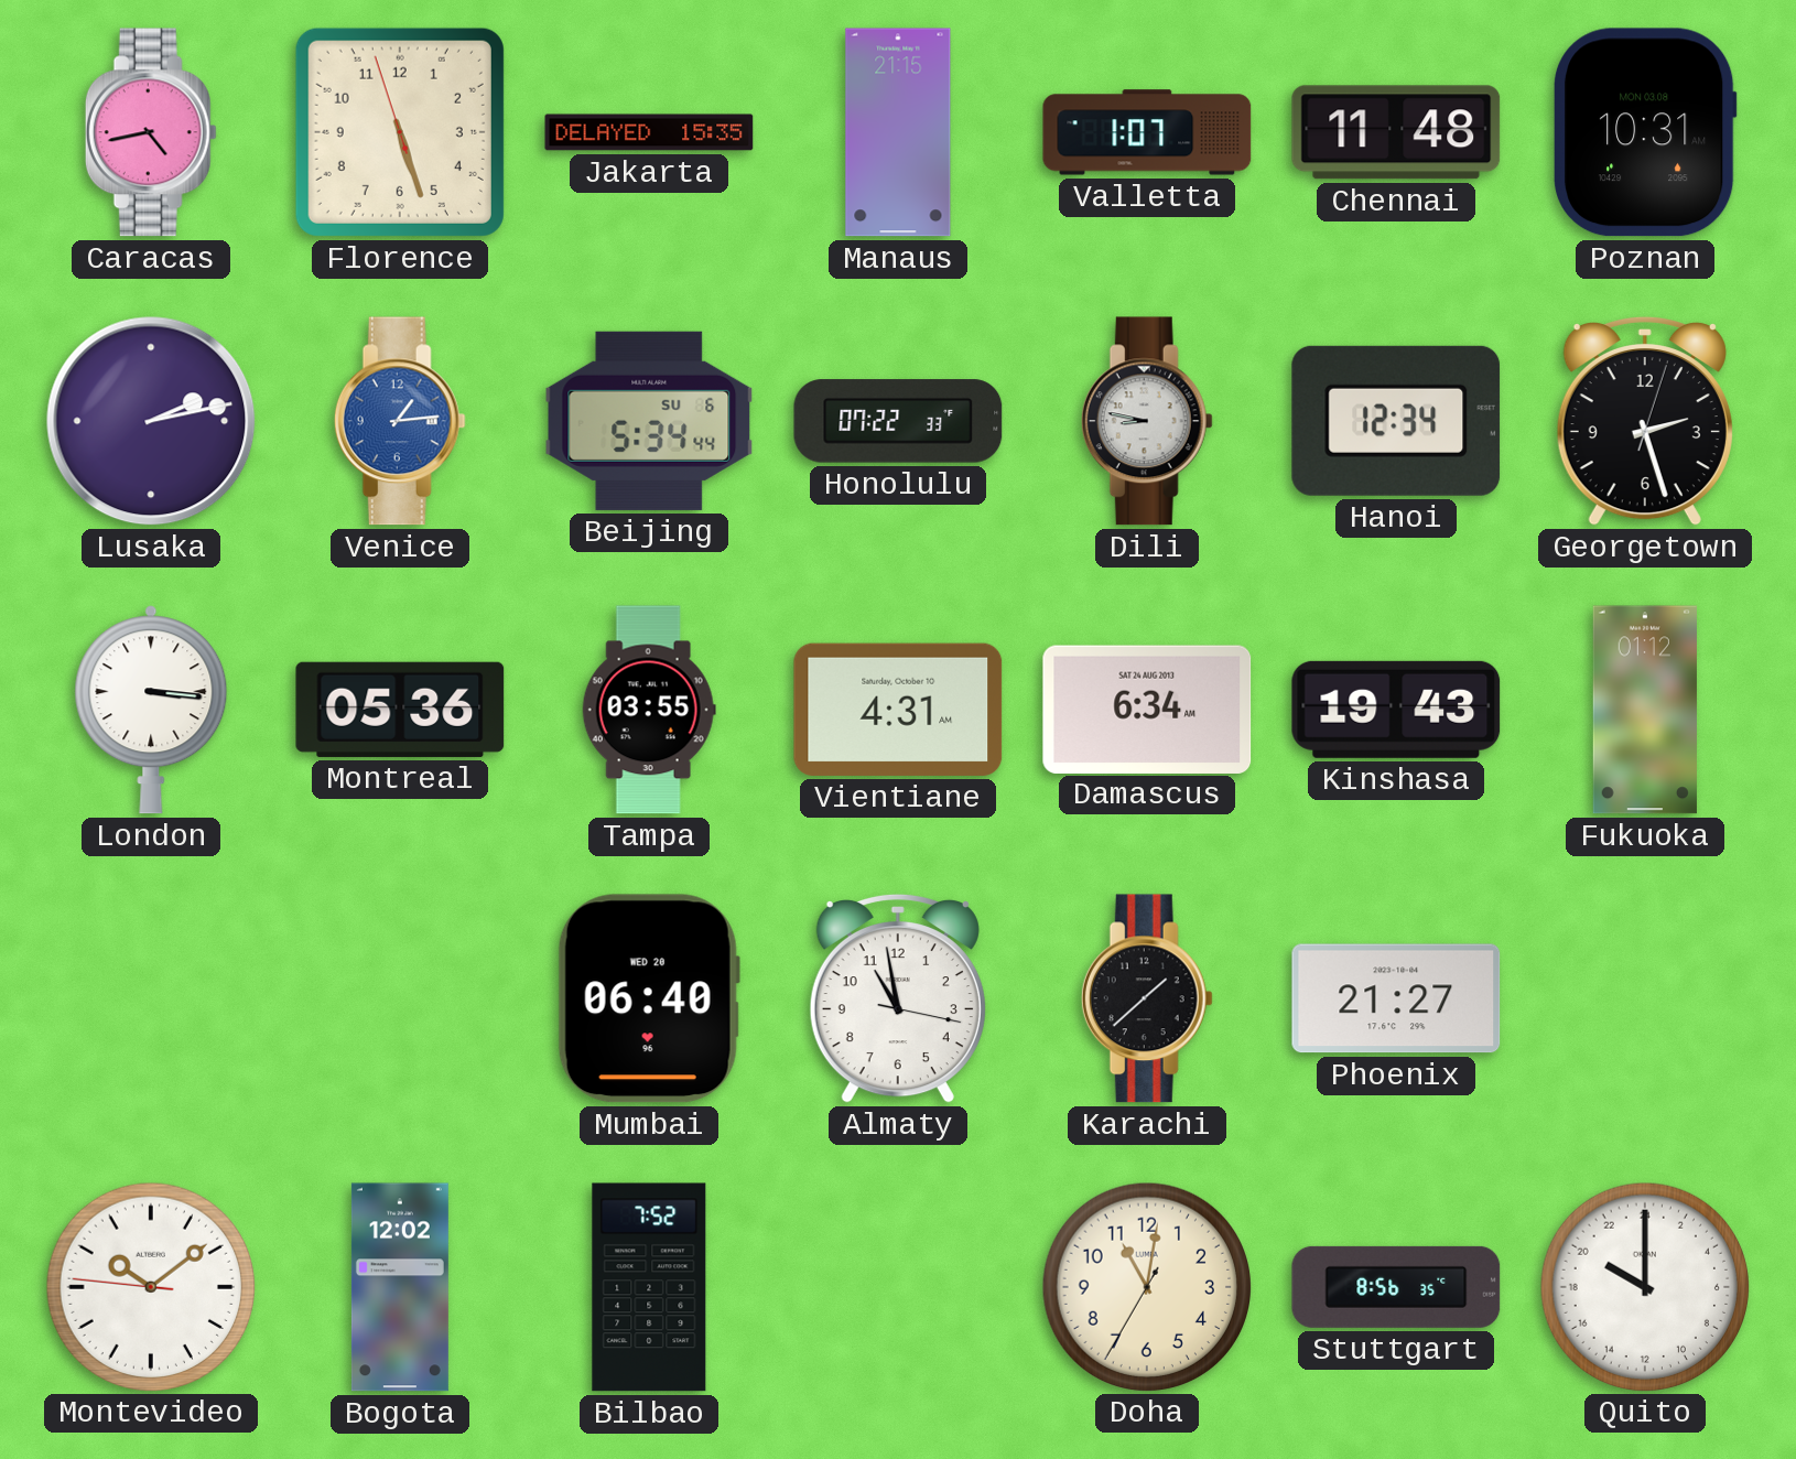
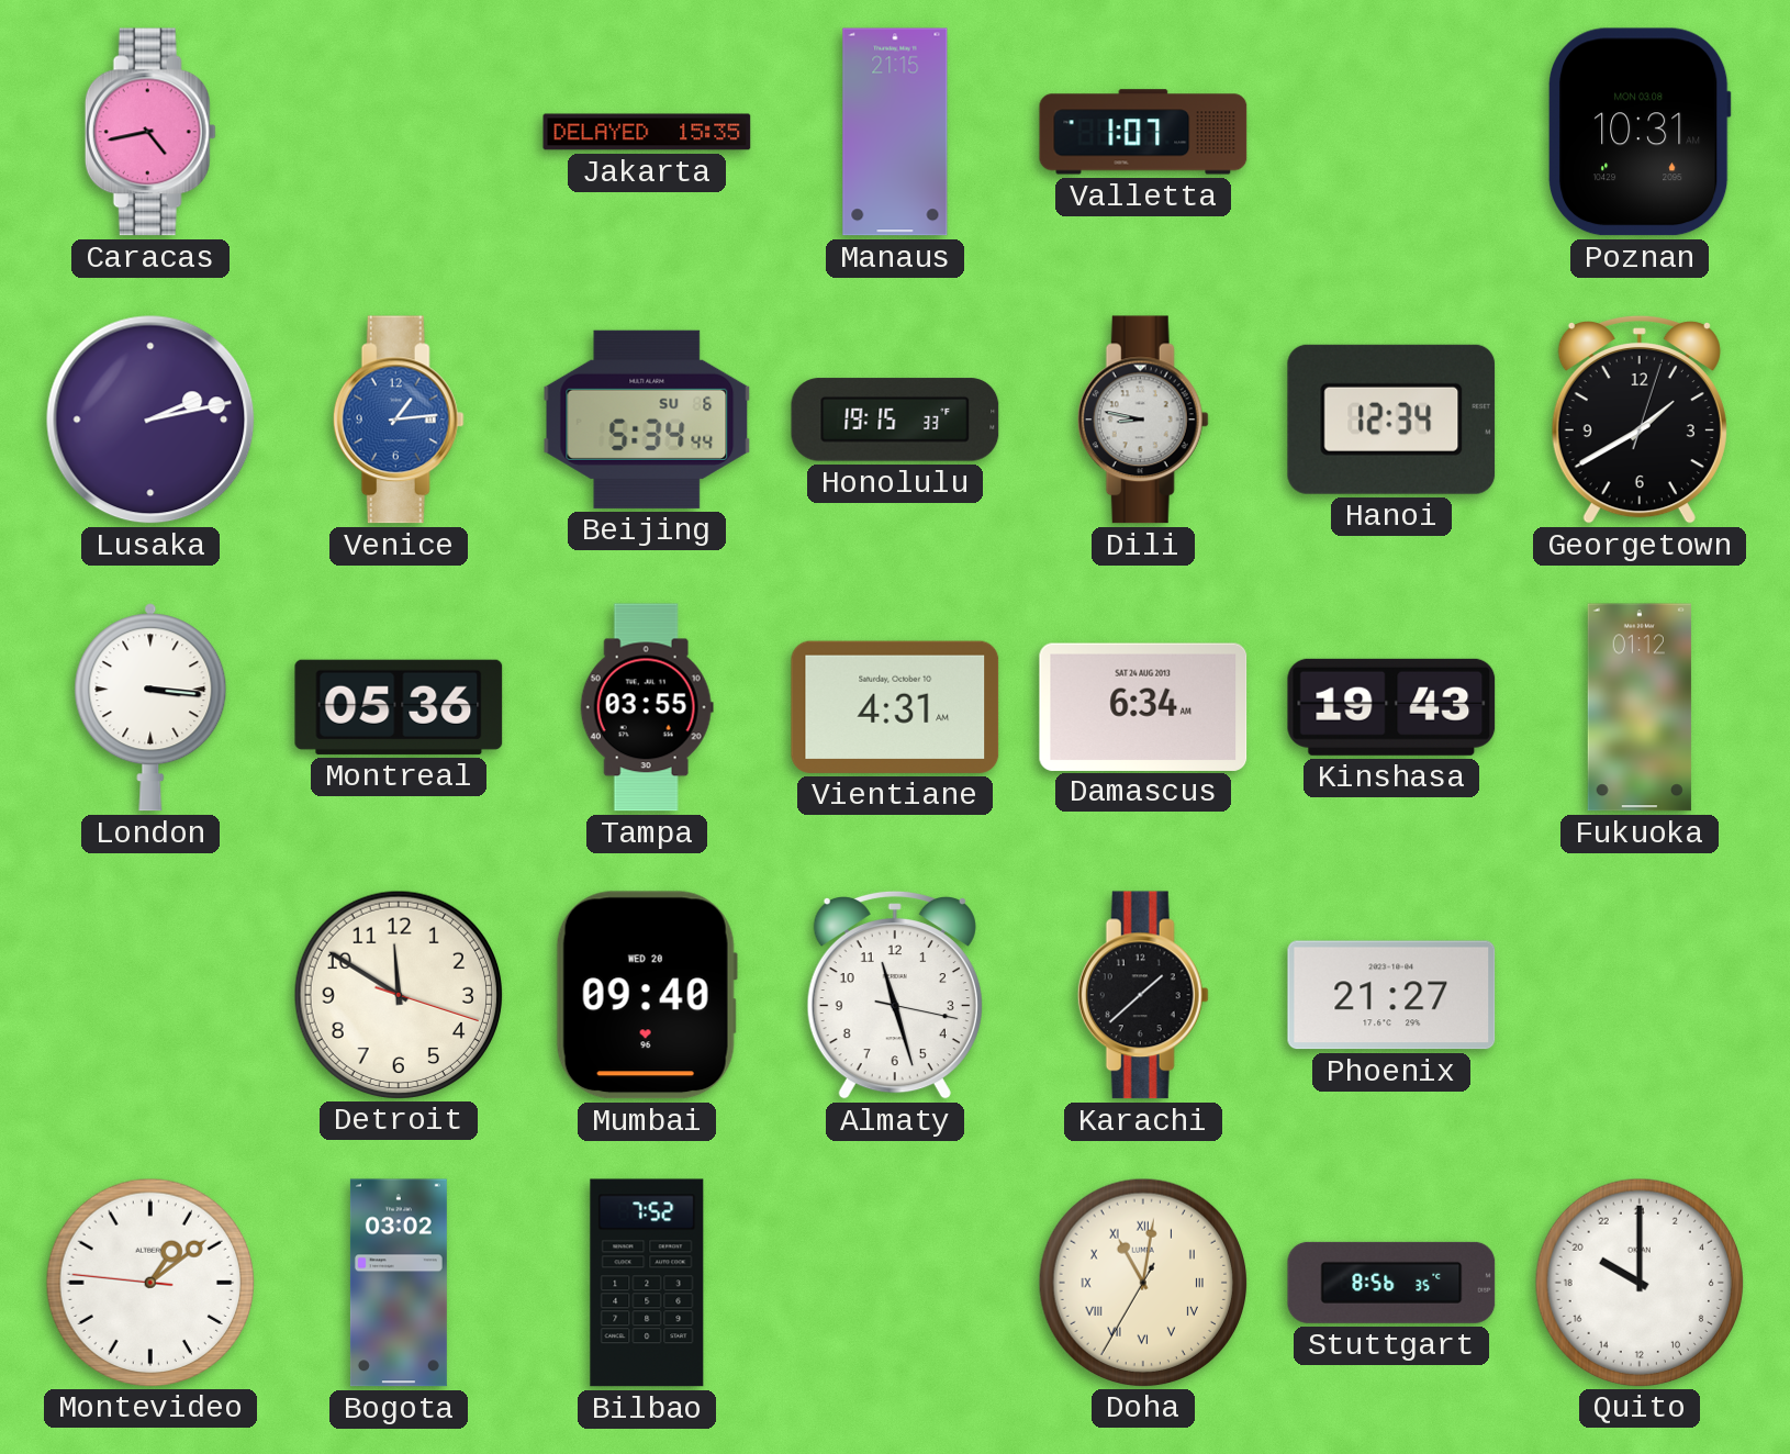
Florence: 5:26 -> none
Chennai: 11:48 -> none
Honolulu: 07:22 -> 19:15
Georgetown: 2:27 -> 1:40
Detroit: none -> 11:50
Mumbai: 06:40 -> 09:40
Almaty: 10:58 -> 11:27
Montevideo: 10:08 -> 1:08
Bogota: 12:02 -> 03:02
Doha numerals: Arabic -> Roman
